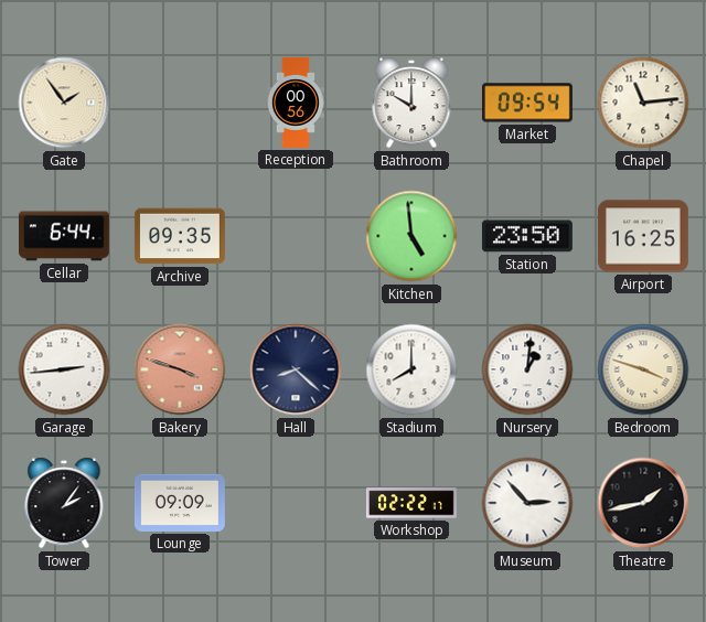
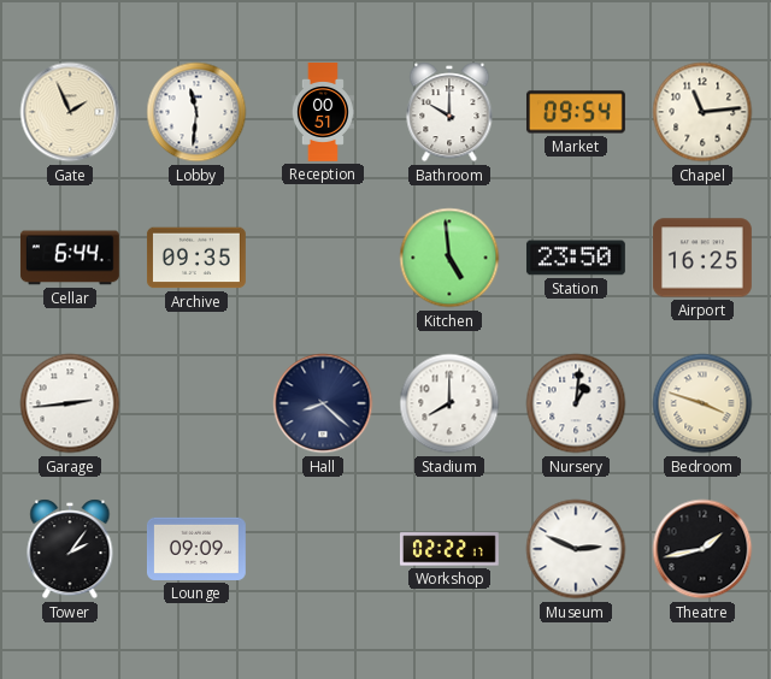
Gate: 1:54 -> 1:56
Lobby: none -> 11:31
Reception: 00:56 -> 00:51
Bakery: 3:48 -> none
Museum: 2:53 -> 2:49
